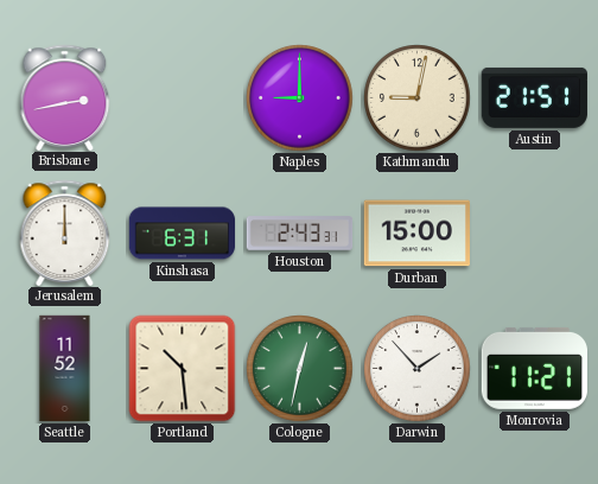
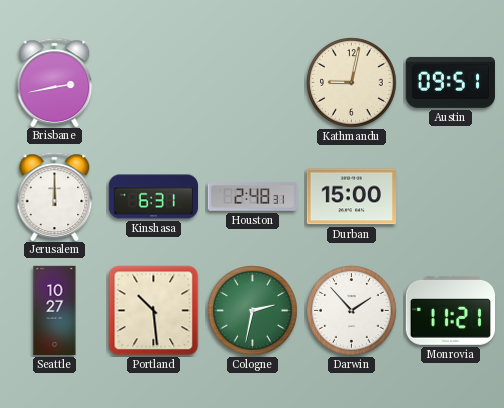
Naples: 9:00 -> none
Austin: 21:51 -> 09:51
Houston: 2:43 -> 2:48
Seattle: 11:52 -> 10:27
Cologne: 12:32 -> 2:32
